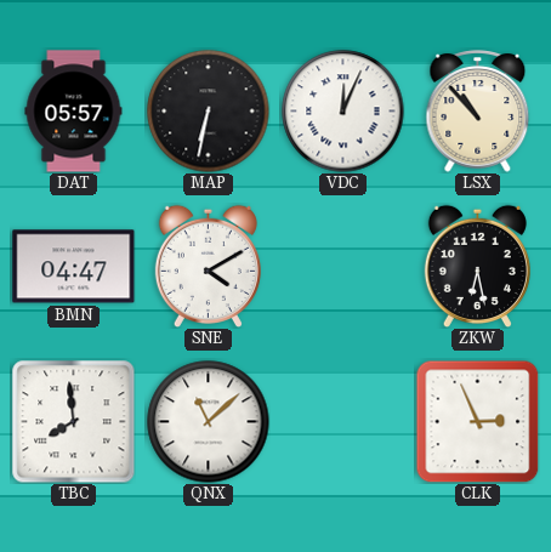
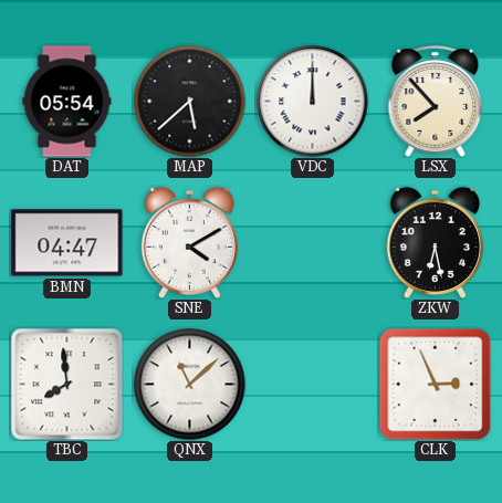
DAT: 05:57 -> 05:54
MAP: 6:32 -> 5:38
VDC: 12:04 -> 12:00
LSX: 10:53 -> 7:53
